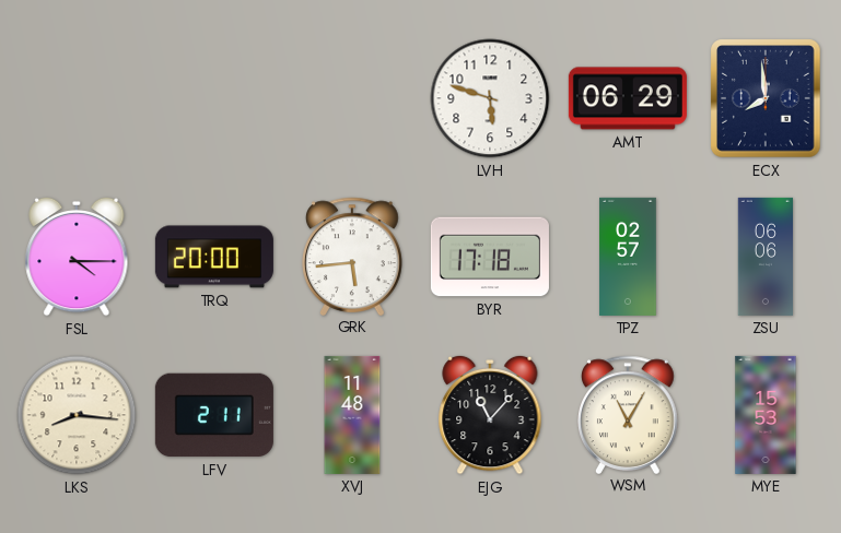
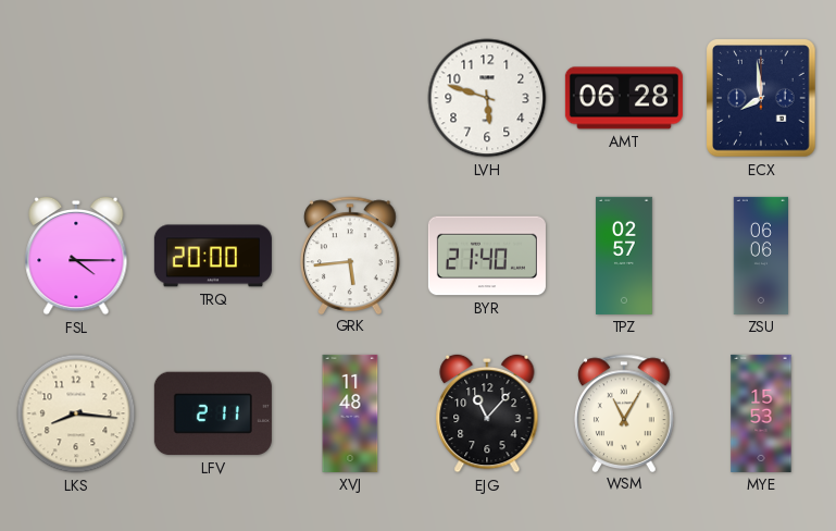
AMT: 06:29 -> 06:28
BYR: 17:18 -> 21:40
